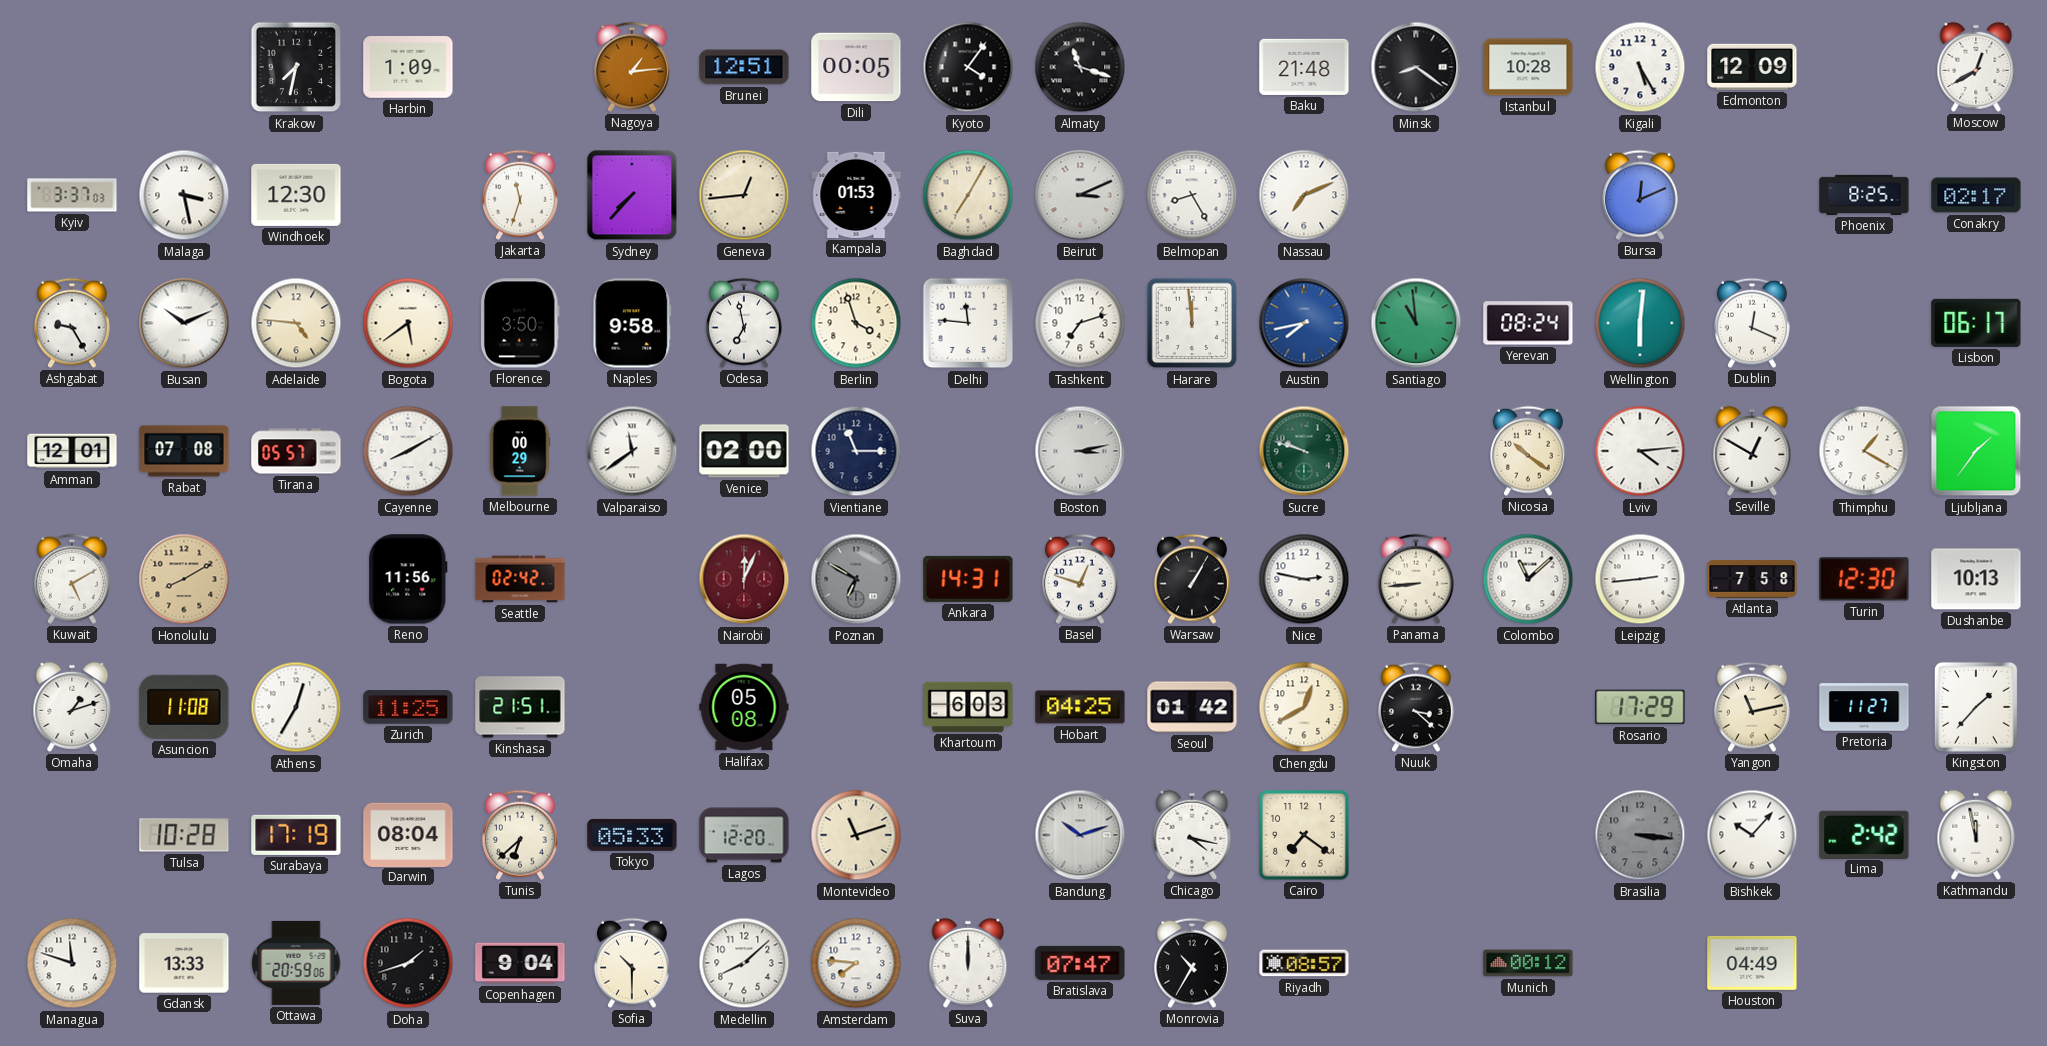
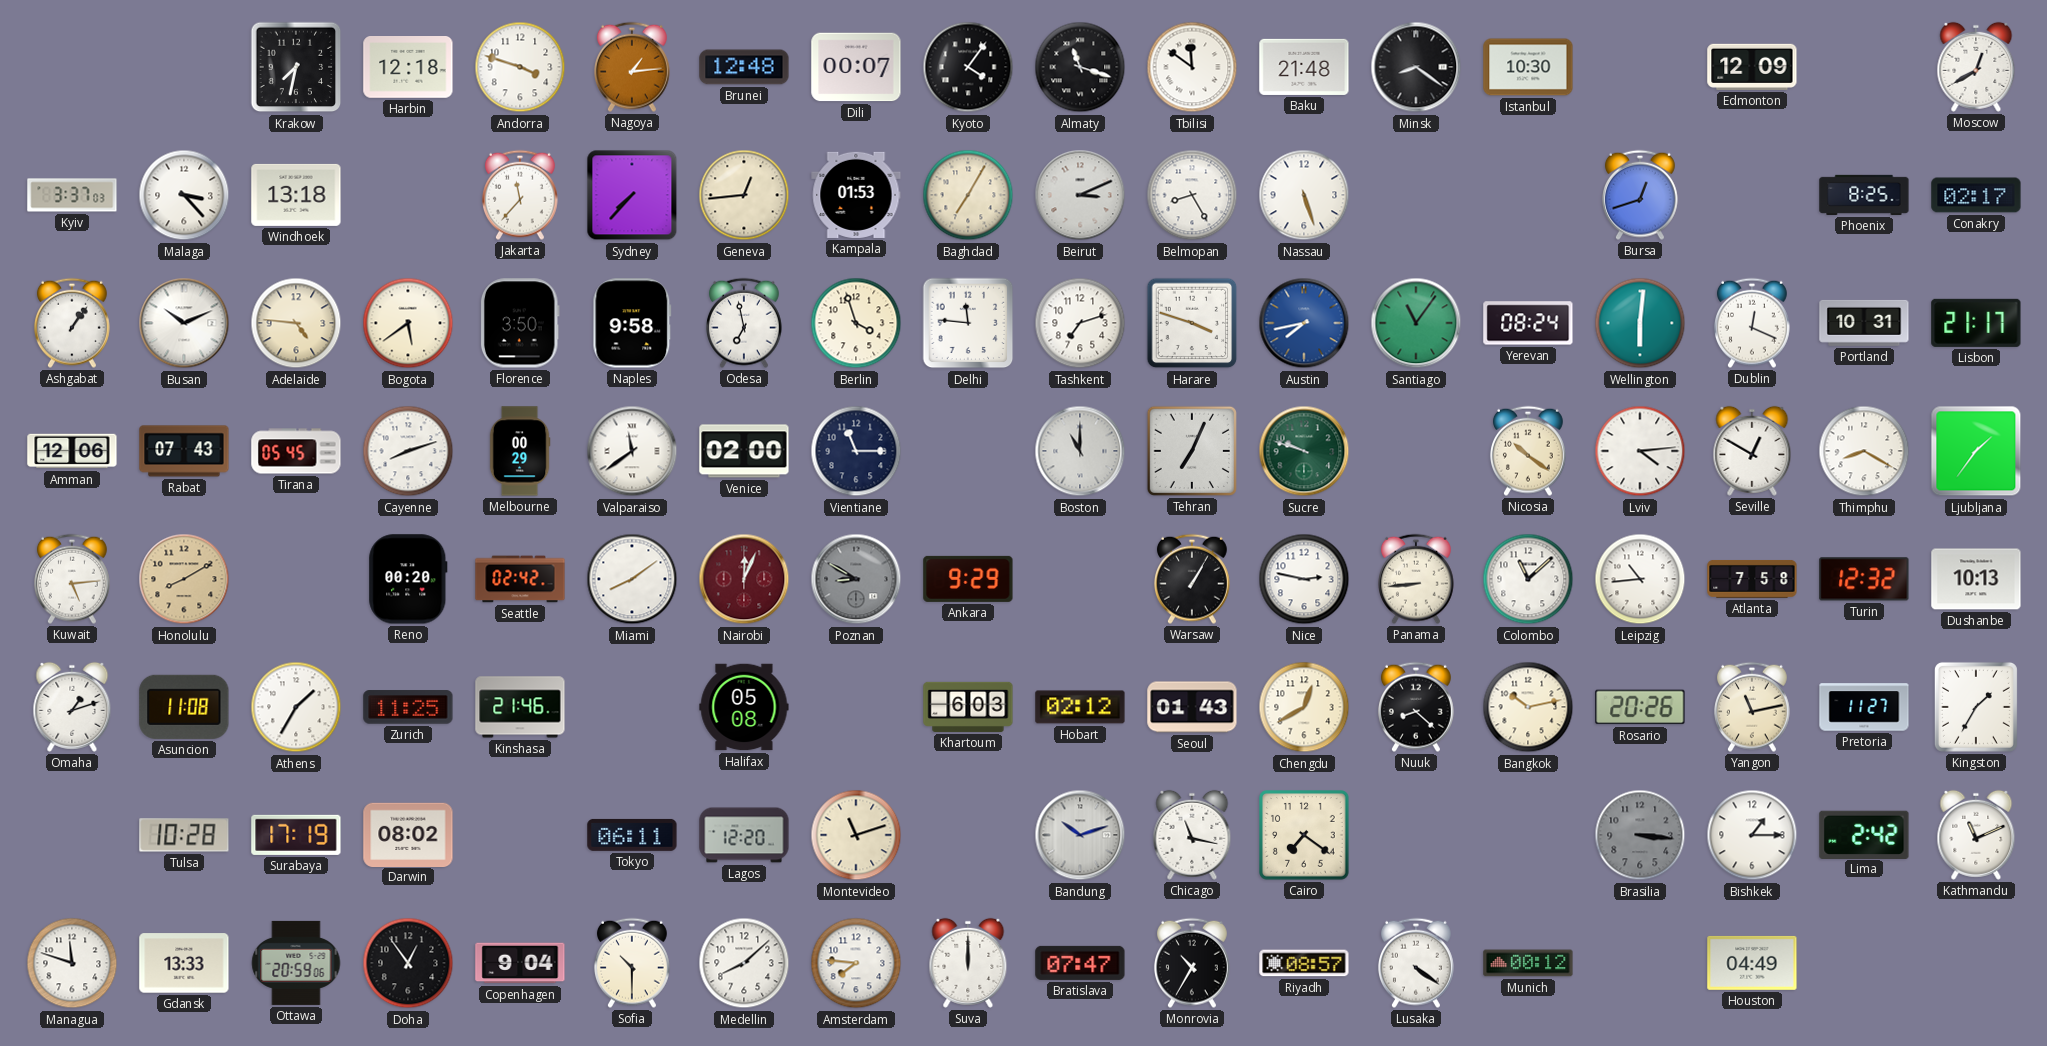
Harbin: 1:09 -> 12:18
Andorra: none -> 3:48
Brunei: 12:51 -> 12:48
Dili: 00:05 -> 00:07
Tbilisi: none -> 11:51
Istanbul: 10:28 -> 10:30
Kigali: 5:25 -> none
Malaga: 3:28 -> 3:23
Windhoek: 12:30 -> 13:18
Jakarta: 11:33 -> 11:37
Nassau: 7:11 -> 5:27
Bursa: 12:11 -> 12:42
Ashgabat: 9:25 -> 1:06
Harare: 11:59 -> 3:48
Santiago: 10:59 -> 11:06
Portland: none -> 10:31
Lisbon: 06:17 -> 21:17
Amman: 12:01 -> 12:06
Rabat: 07:08 -> 07:43
Tirana: 05:57 -> 05:45
Cayenne: 8:10 -> 8:12
Boston: 3:13 -> 11:00
Tehran: none -> 7:04
Thimphu: 1:20 -> 8:20
Kuwait: 5:10 -> 5:14
Reno: 11:56 -> 00:20
Miami: none -> 8:09
Poznan: 6:50 -> 8:50
Ankara: 14:31 -> 9:29
Basel: 12:48 -> none
Leipzig: 2:44 -> 10:44
Turin: 12:30 -> 12:32
Athens: 12:35 -> 1:35
Kinshasa: 21:51 -> 21:46
Hobart: 04:25 -> 02:12
Seoul: 01:42 -> 01:43
Nuuk: 3:22 -> 8:22
Bangkok: none -> 10:13
Rosario: 17:29 -> 20:26
Kingston: 1:37 -> 1:35
Darwin: 08:04 -> 08:02
Tunis: 6:38 -> none
Tokyo: 05:33 -> 06:11
Chicago: 4:17 -> 11:17
Bishkek: 10:07 -> 1:15
Kathmandu: 11:58 -> 11:11
Doha: 1:42 -> 12:54
Lusaka: none -> 4:21
